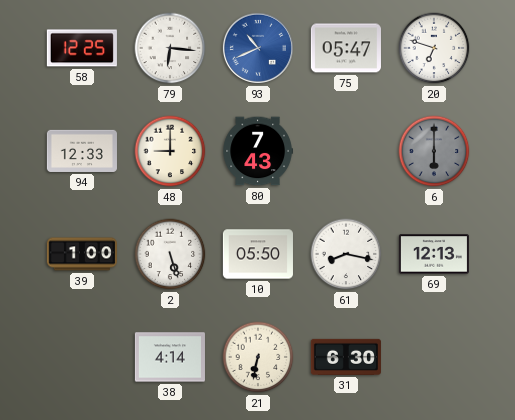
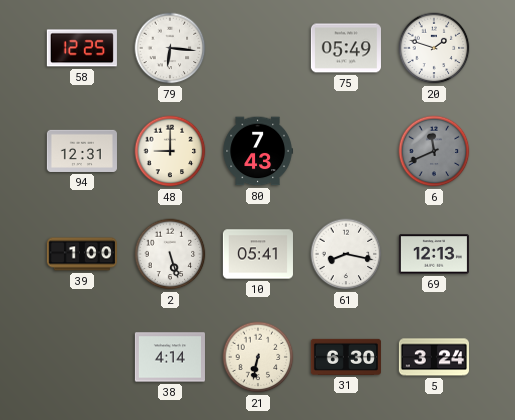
93: 10:41 -> none
75: 05:47 -> 05:49
20: 6:48 -> 1:48
94: 12:33 -> 12:31
6: 6:00 -> 11:41
10: 05:50 -> 05:41
5: none -> 3:24
